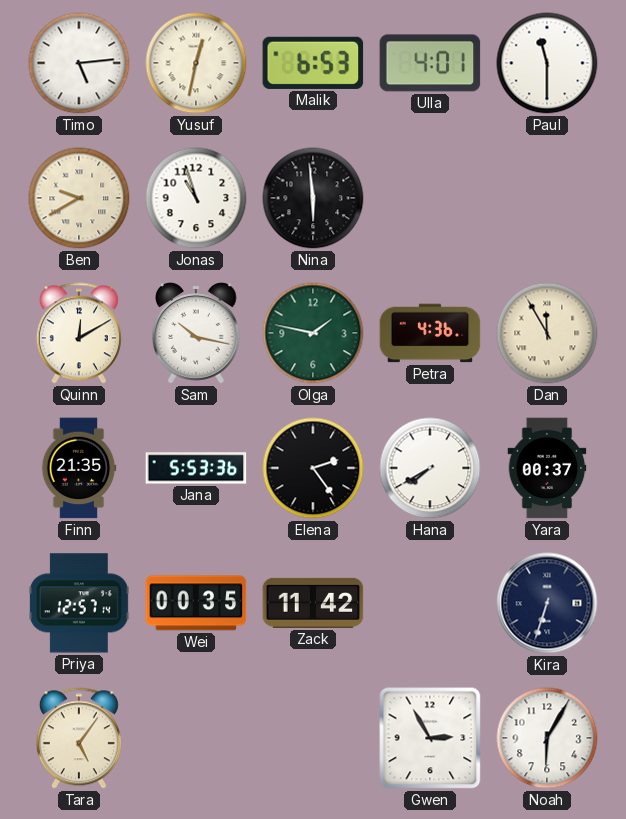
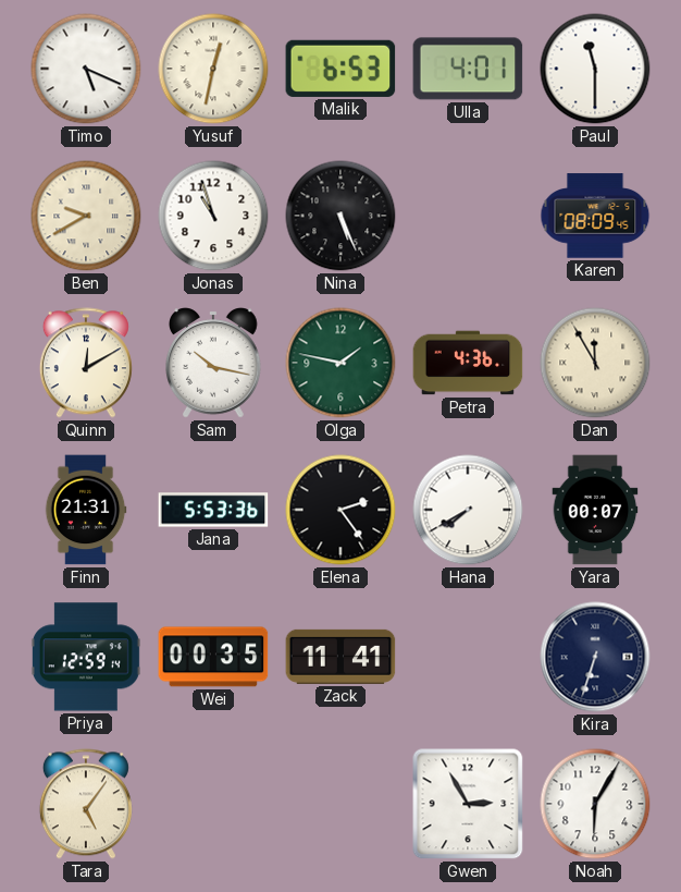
Timo: 5:14 -> 5:19
Nina: 5:59 -> 5:26
Karen: none -> 08:09
Finn: 21:35 -> 21:31
Yara: 00:37 -> 00:07
Priya: 12:57 -> 12:59
Zack: 11:42 -> 11:41
